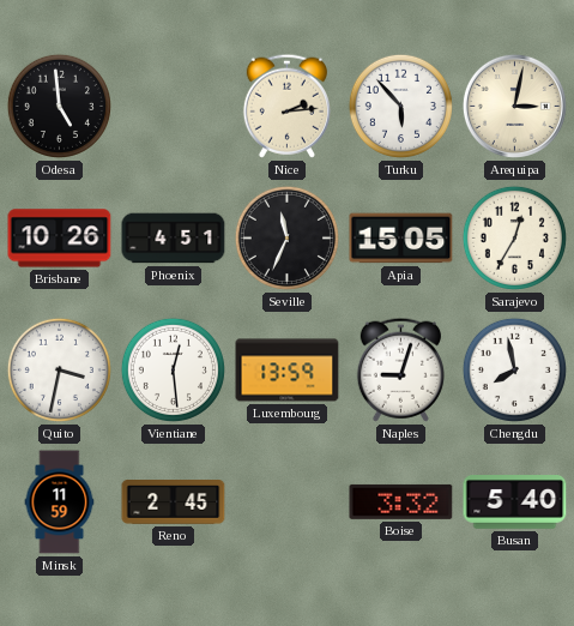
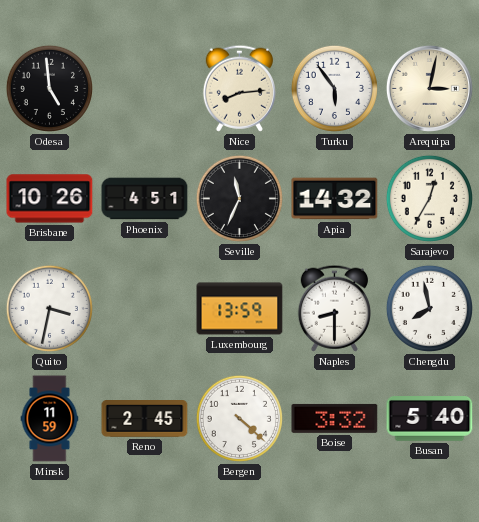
Nice: 2:14 -> 8:14
Turku: 5:53 -> 5:54
Apia: 15:05 -> 14:32
Vientiane: 12:29 -> none
Naples: 9:03 -> 8:30
Bergen: none -> 4:22
